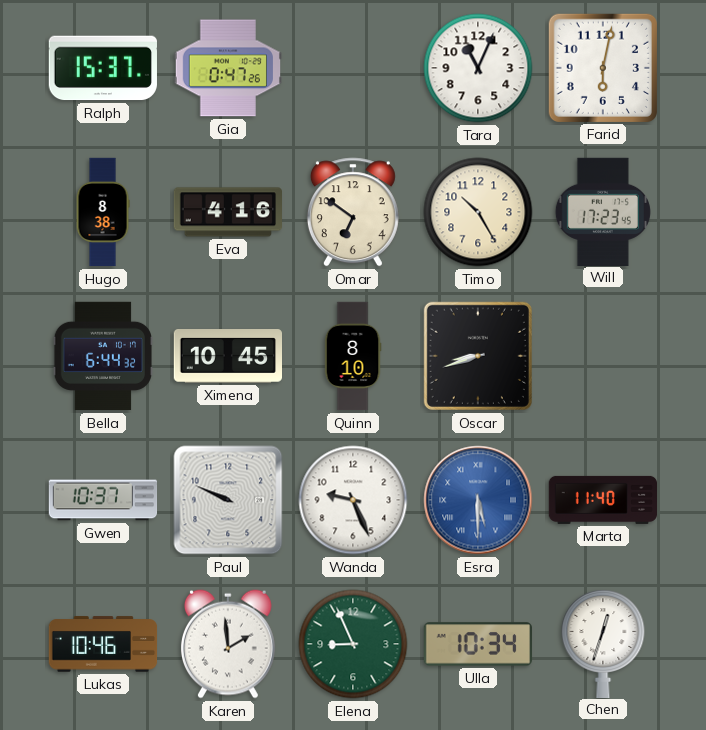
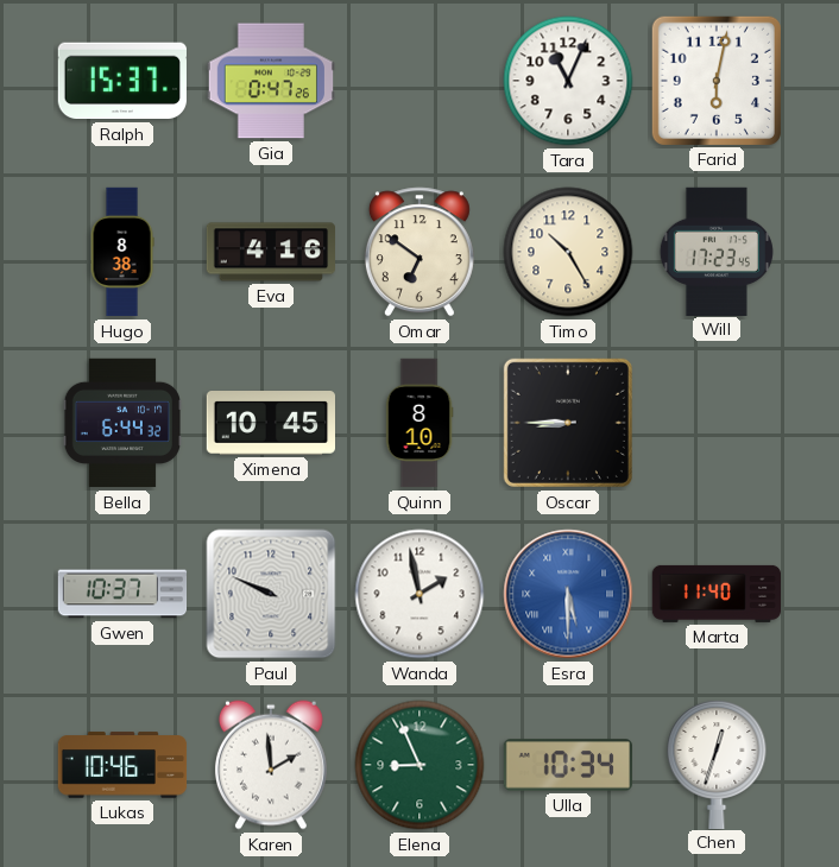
Oscar: 8:42 -> 8:45
Wanda: 9:26 -> 1:58
